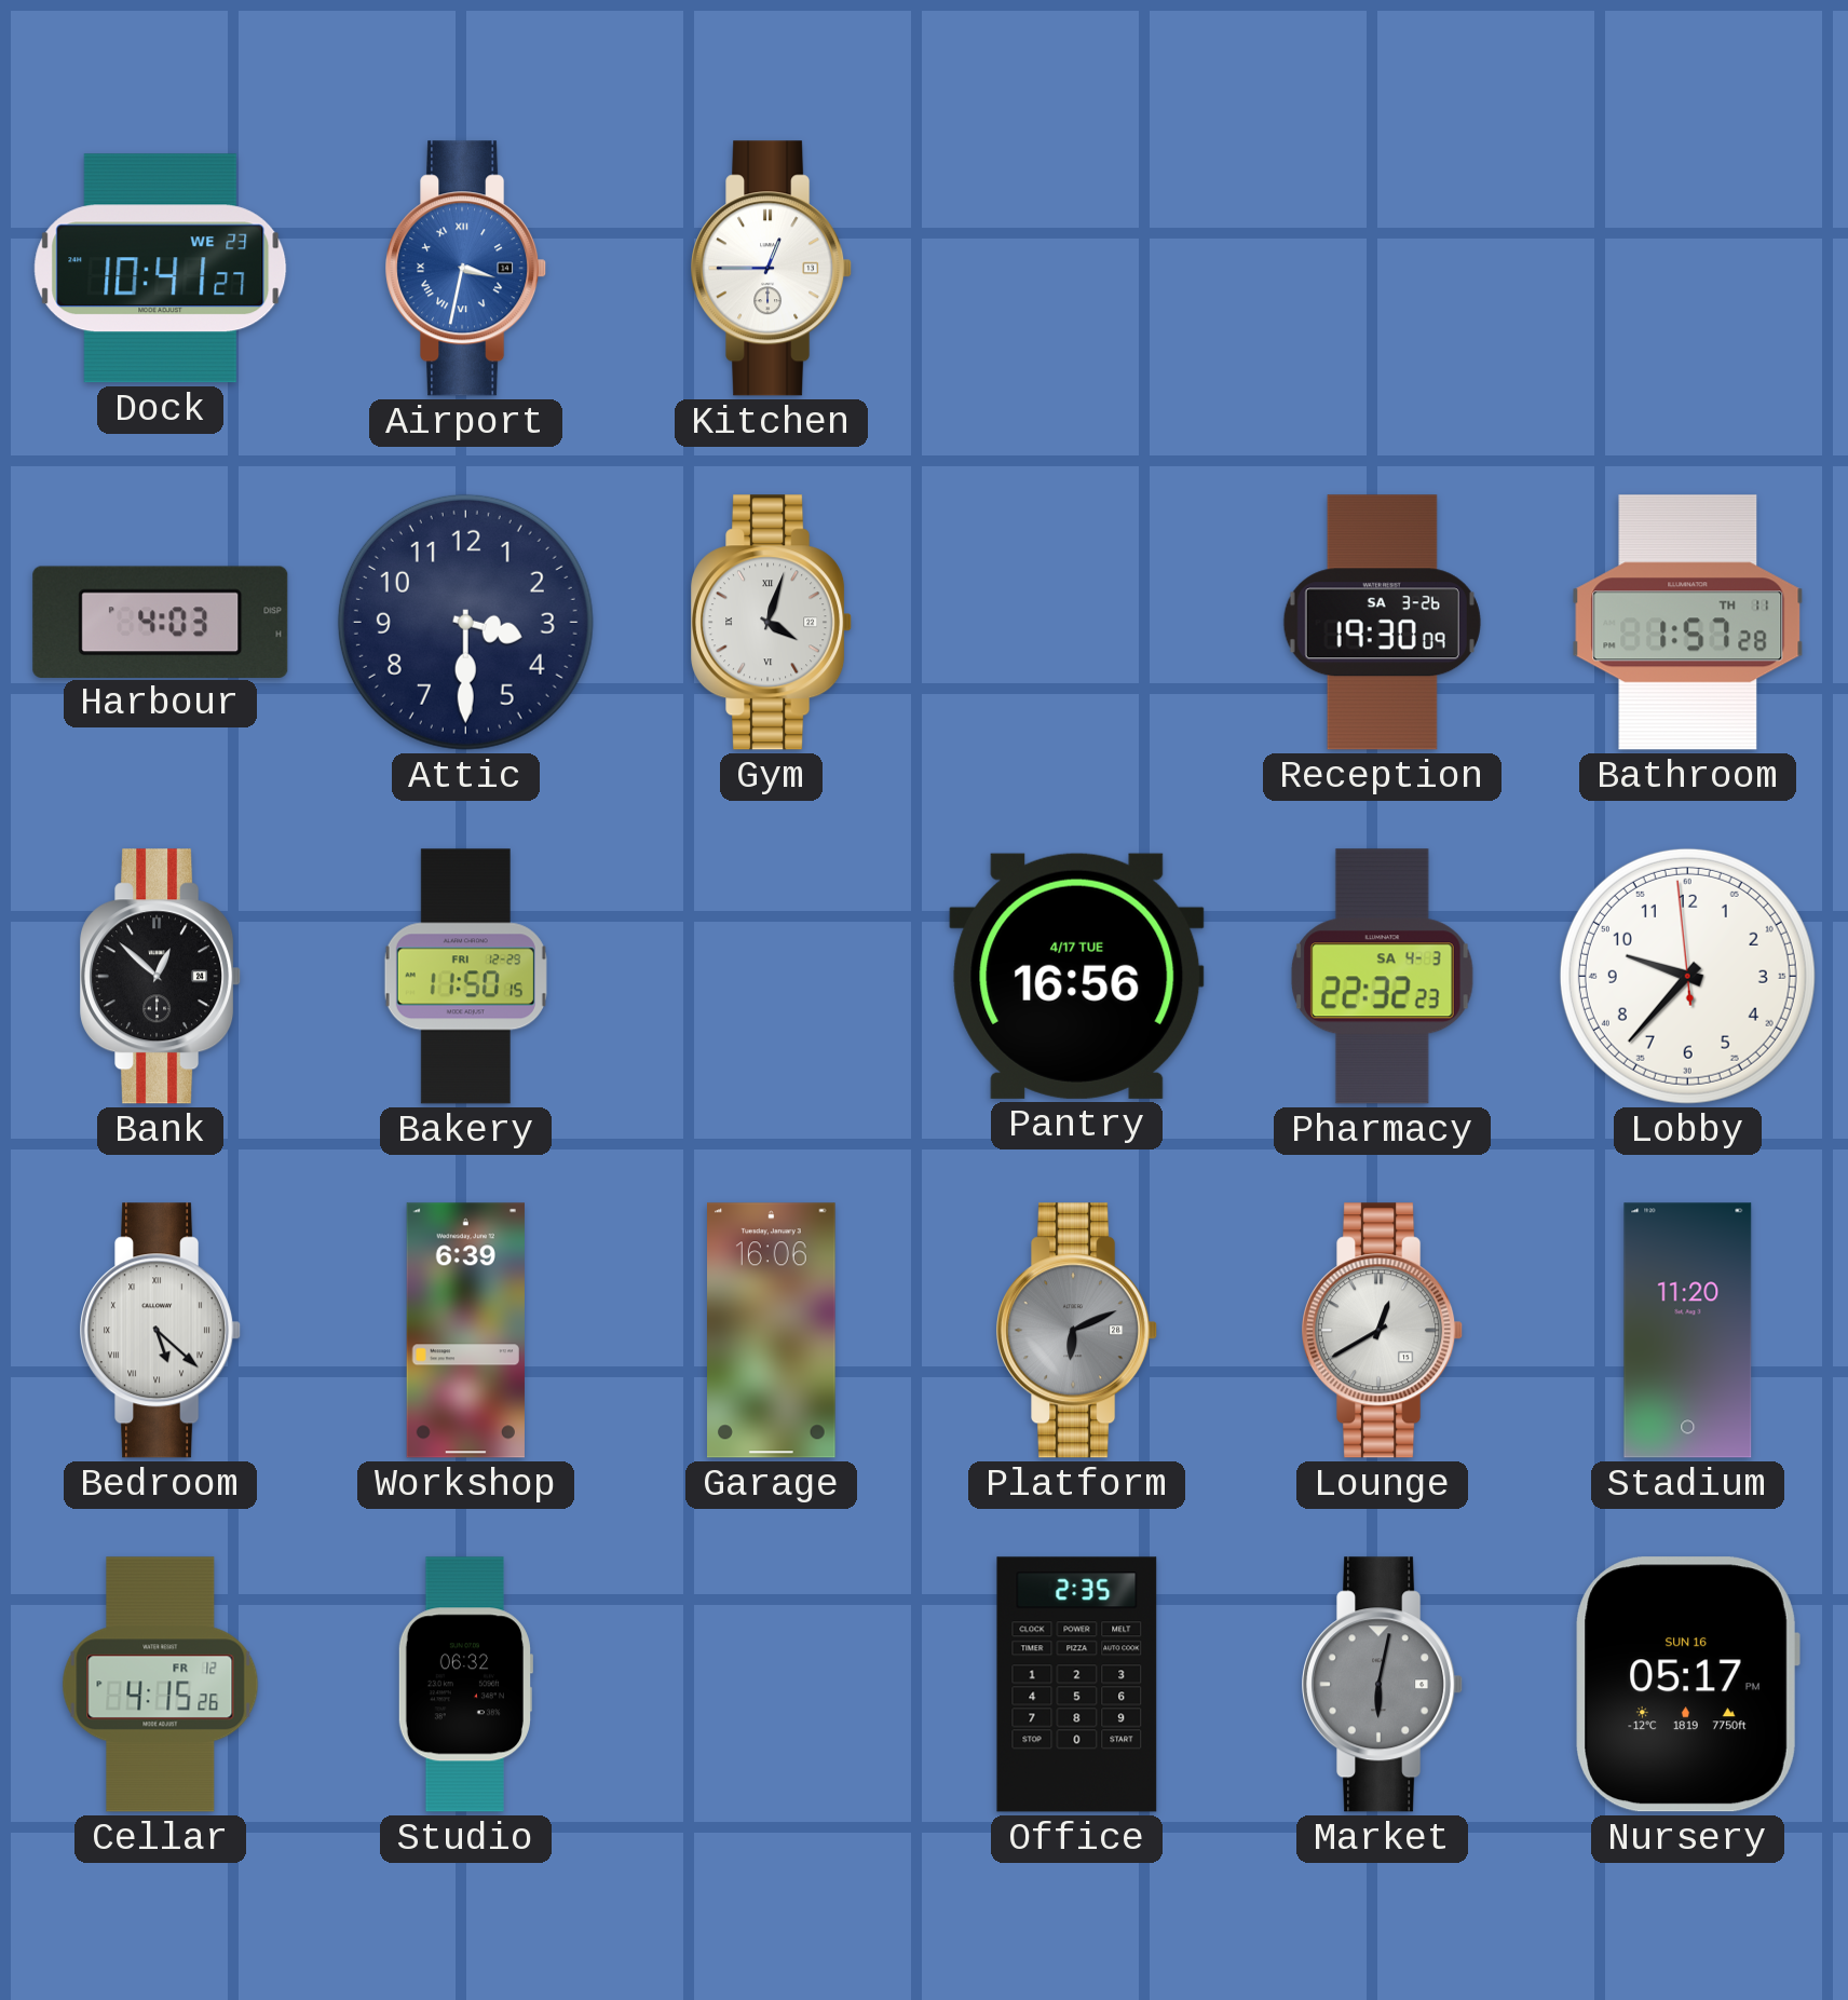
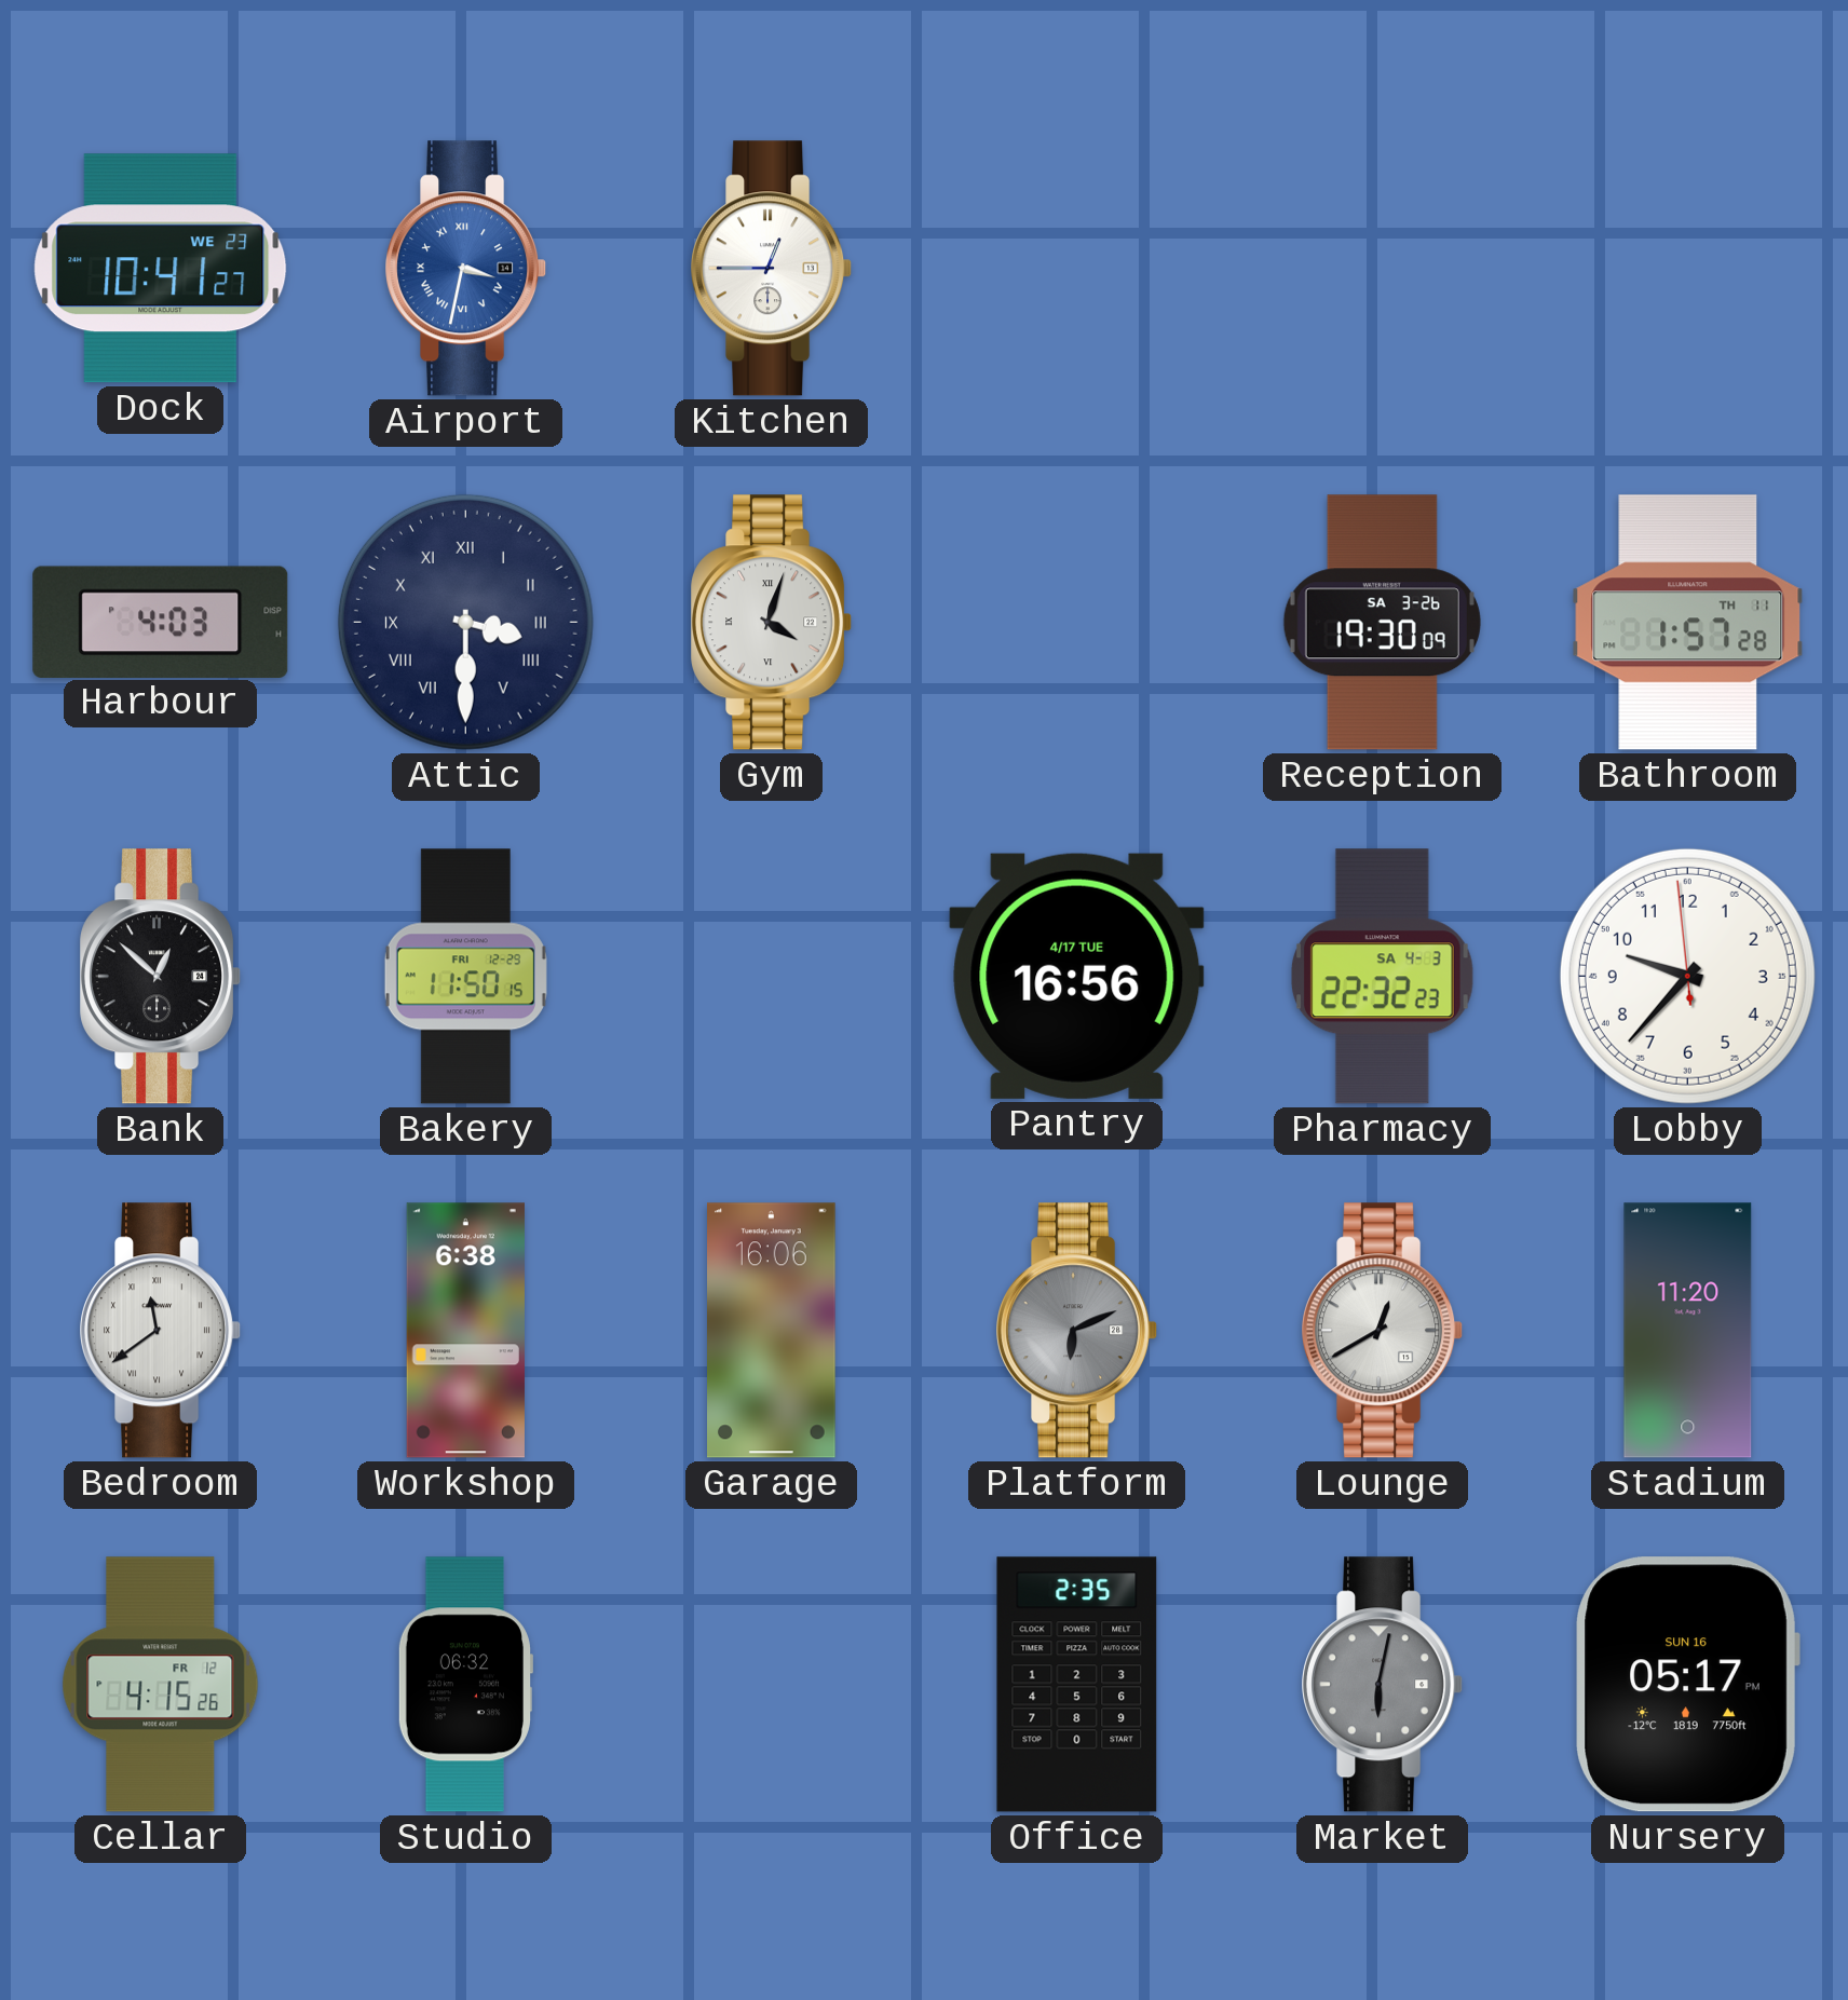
Attic numerals: Arabic -> Roman
Bedroom: 5:22 -> 11:39
Workshop: 6:39 -> 6:38
